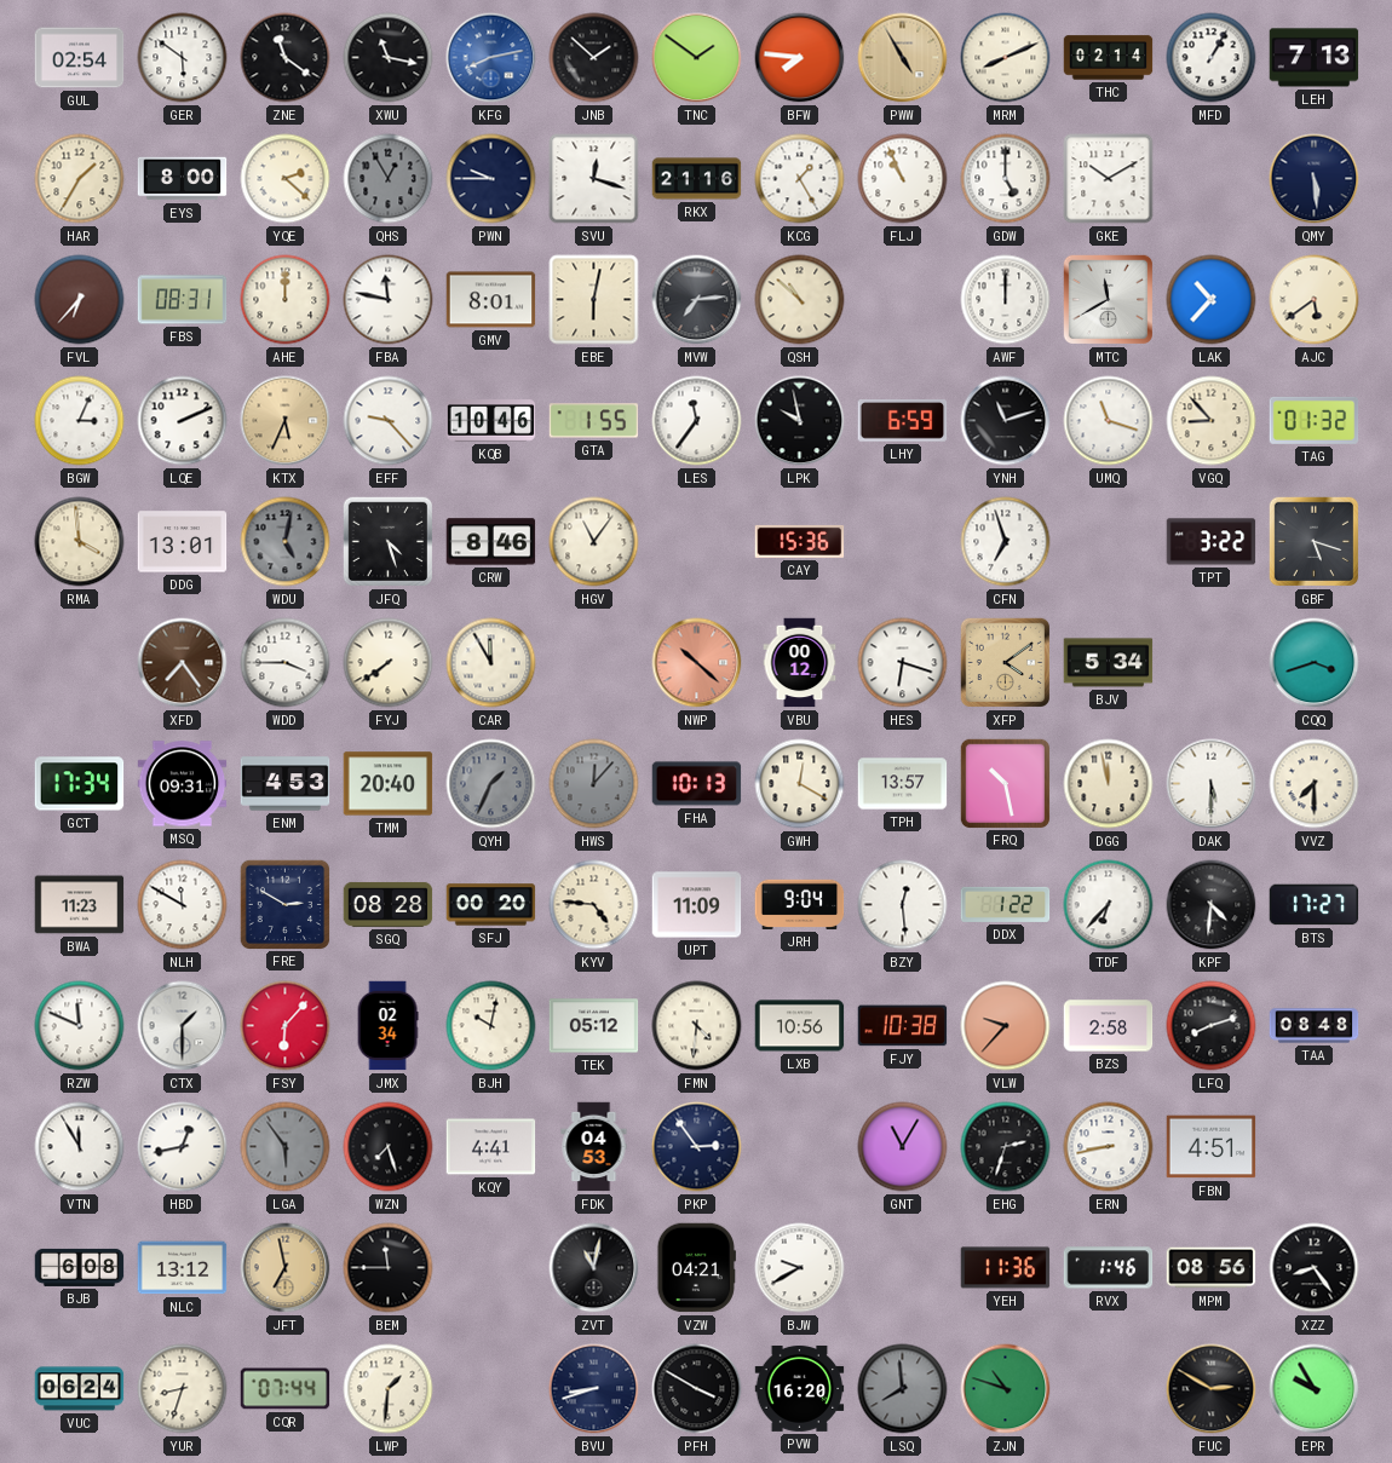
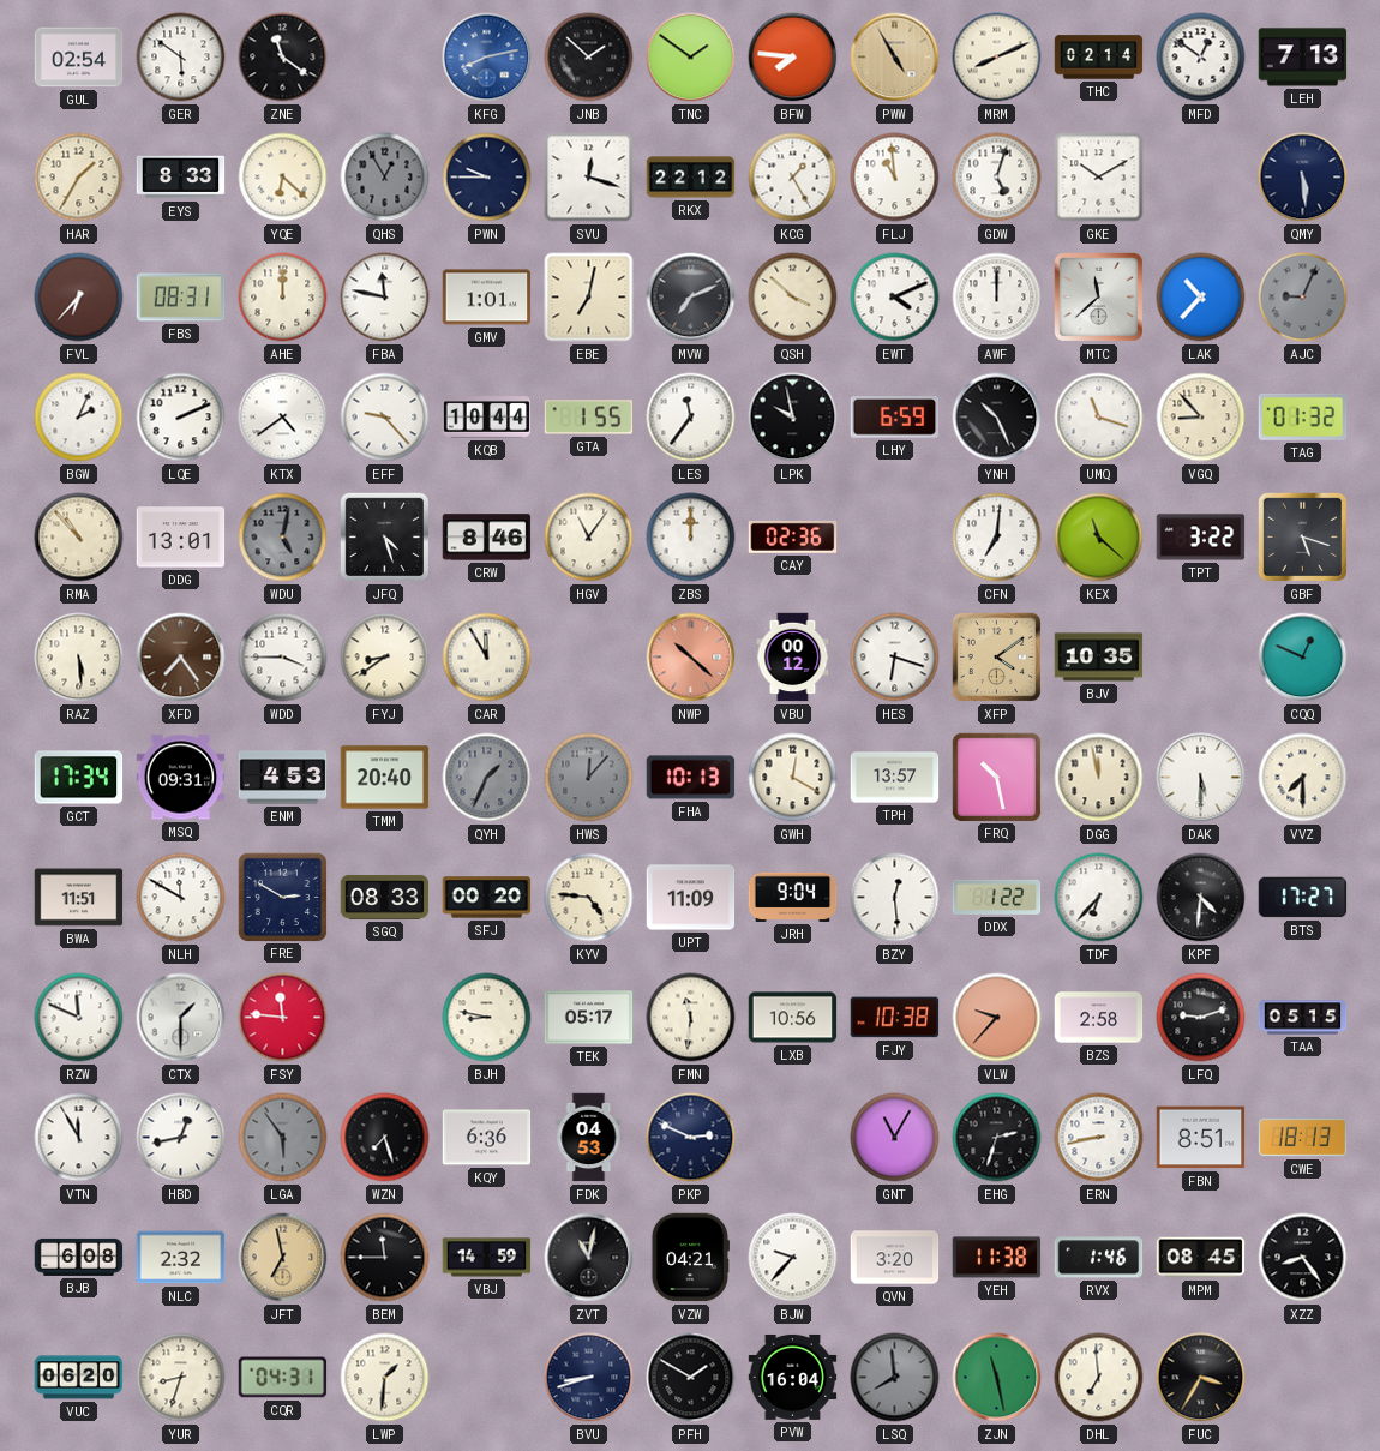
XWU: 11:17 -> none
MFD: 1:05 -> 12:51
EYS: 8:00 -> 8:33
YQE: 2:22 -> 6:22
RKX: 21:16 -> 22:12
FLJ: 10:56 -> 10:59
GDW: 5:00 -> 5:03
GMV: 8:01 -> 1:01
EBE: 6:02 -> 7:02
MVW: 7:14 -> 7:11
QSH: 10:52 -> 3:52
EWT: none -> 4:11
MTC: 11:40 -> 11:38
AJC: 5:39 -> 9:04
AJC dial: cream -> grey
BGW: 3:04 -> 2:04
KTX: 5:34 -> 4:39
KTX dial: champagne -> white
KQB: 10:46 -> 10:44
YNH: 11:12 -> 10:26
RMA: 3:59 -> 10:53
ZBS: none -> 12:00
CAY: 15:36 -> 02:36
CFN: 6:57 -> 7:01
KEX: none -> 11:22
RAZ: none -> 5:29
FYJ: 7:39 -> 8:39
BJV: 5:34 -> 10:35
CQQ: 3:42 -> 12:49
BWA: 11:23 -> 11:51
SGQ: 08:28 -> 08:33
FSY: 6:07 -> 11:46
JMX: 02:34 -> none
BJH: 10:02 -> 8:47
TEK: 05:12 -> 05:17
FMN: 4:31 -> 11:31
LFQ: 8:12 -> 9:12
TAA: 08:48 -> 05:15
KQY: 4:41 -> 6:36
PKP: 2:54 -> 2:49
FBN: 4:51 -> 8:51
CWE: none -> 18:13
NLC: 13:12 -> 2:32
VBJ: none -> 14:59
BJW: 9:40 -> 9:37
QVN: none -> 3:20
YEH: 11:36 -> 11:38
MPM: 08:56 -> 08:45
VUC: 06:24 -> 06:20
CQR: 07:44 -> 04:31
PFH: 3:50 -> 1:50
PVW: 16:20 -> 16:04
ZJN: 10:48 -> 11:28
DHL: none -> 6:59
FUC: 2:50 -> 3:35
EPR: 9:55 -> none
